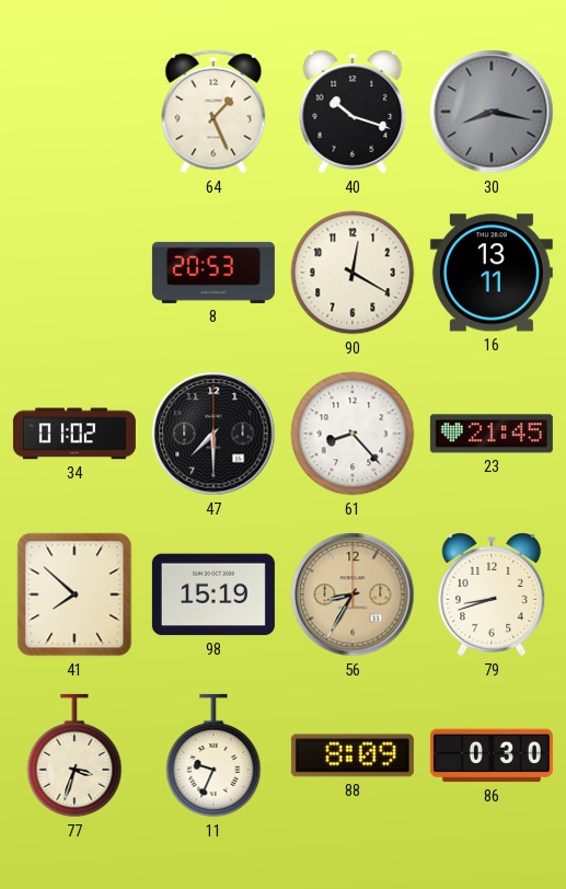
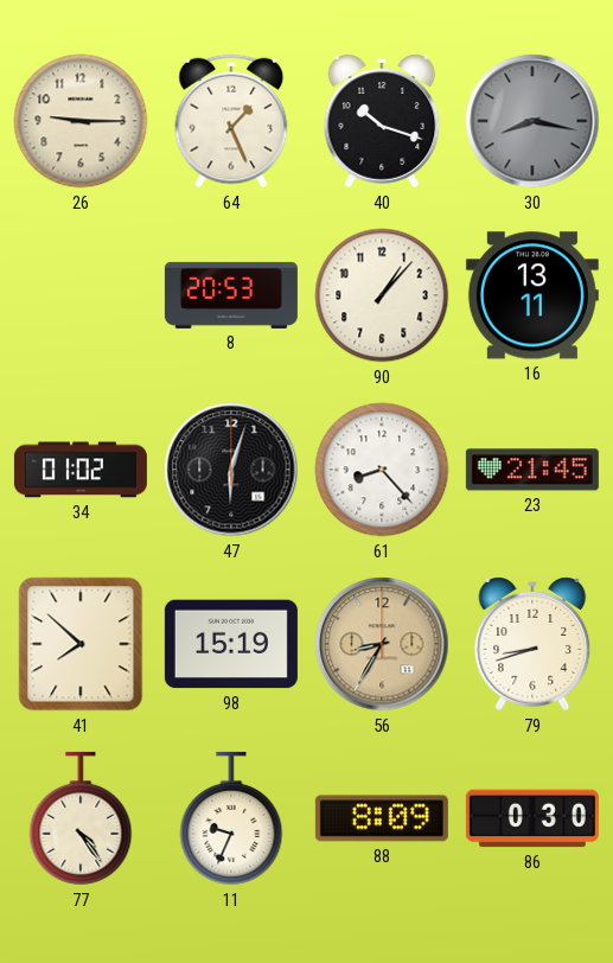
26: none -> 9:15
90: 12:20 -> 1:07
47: 7:30 -> 6:03
77: 3:33 -> 4:24
